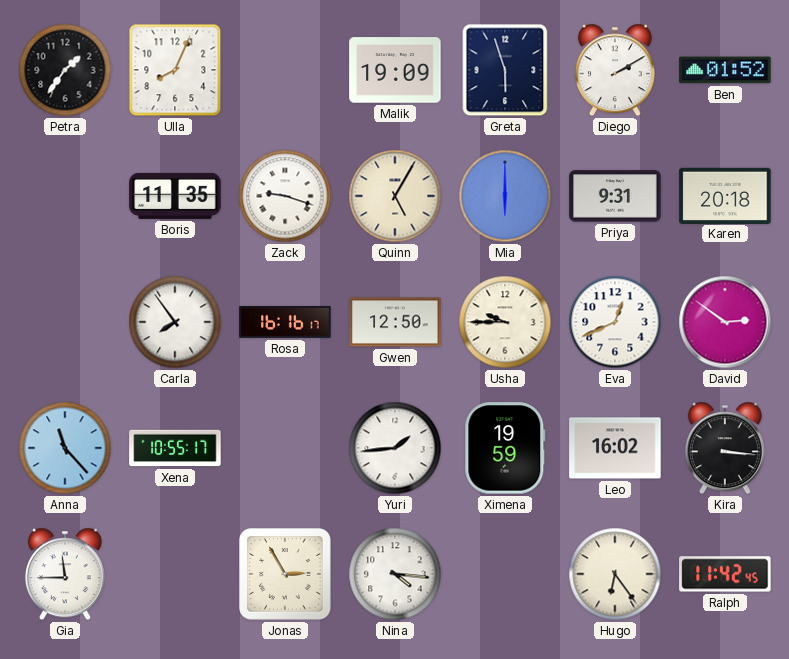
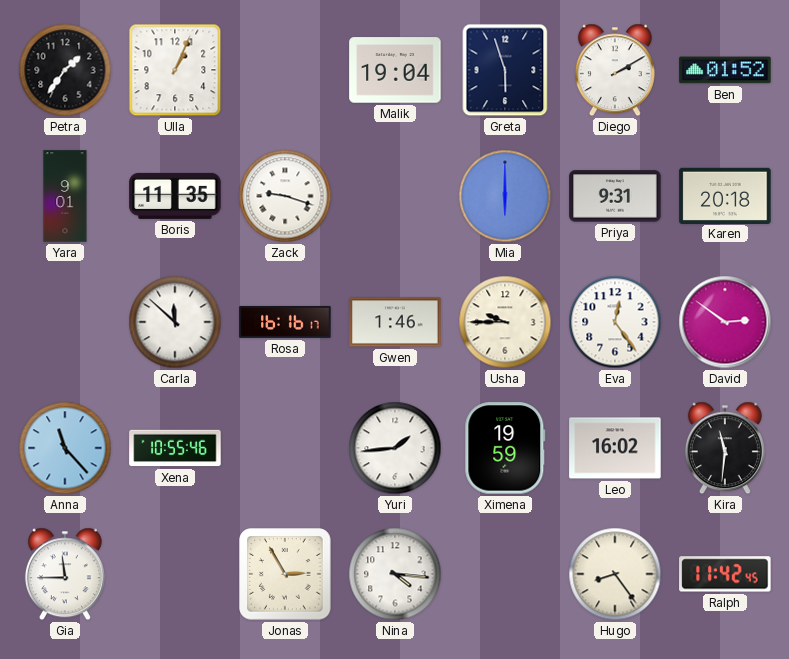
Ulla: 8:04 -> 1:04
Malik: 19:09 -> 19:04
Yara: none -> 9:01
Quinn: 5:05 -> none
Carla: 7:54 -> 11:52
Gwen: 12:50 -> 1:46
Eva: 12:41 -> 12:24
Xena: 10:55:17 -> 10:55:46
Kira: 3:16 -> 11:31
Hugo: 6:24 -> 8:24
